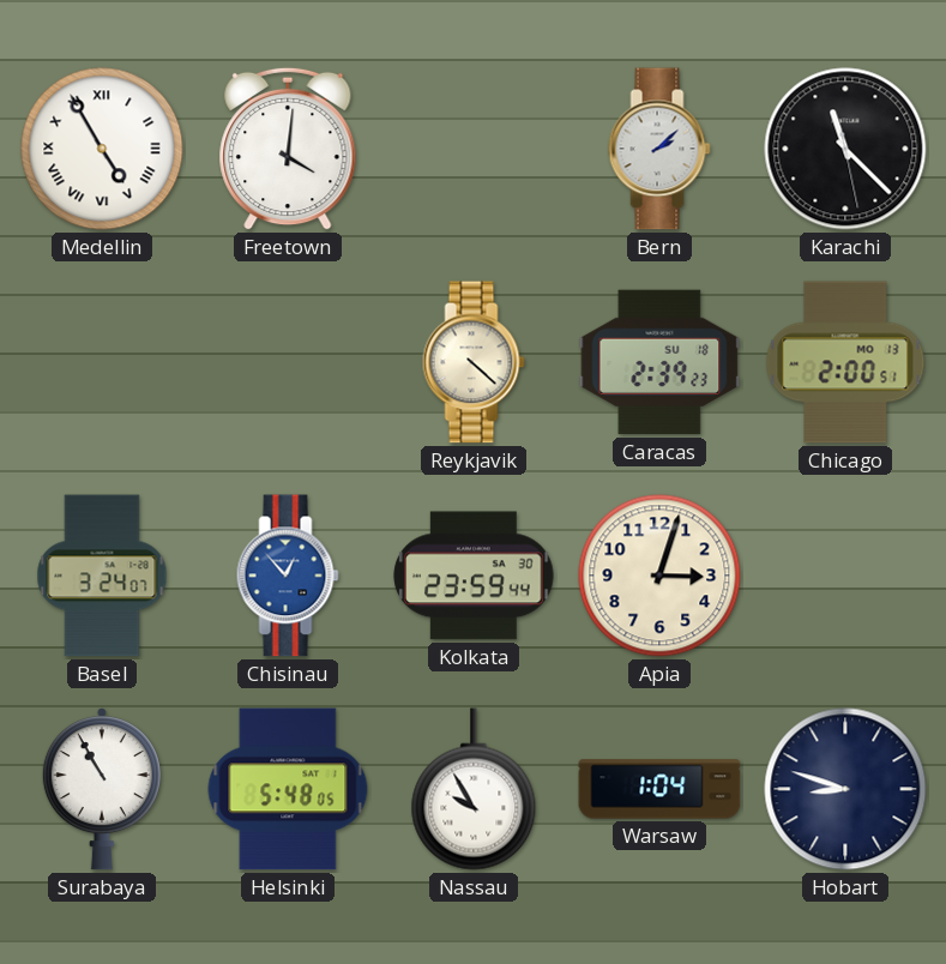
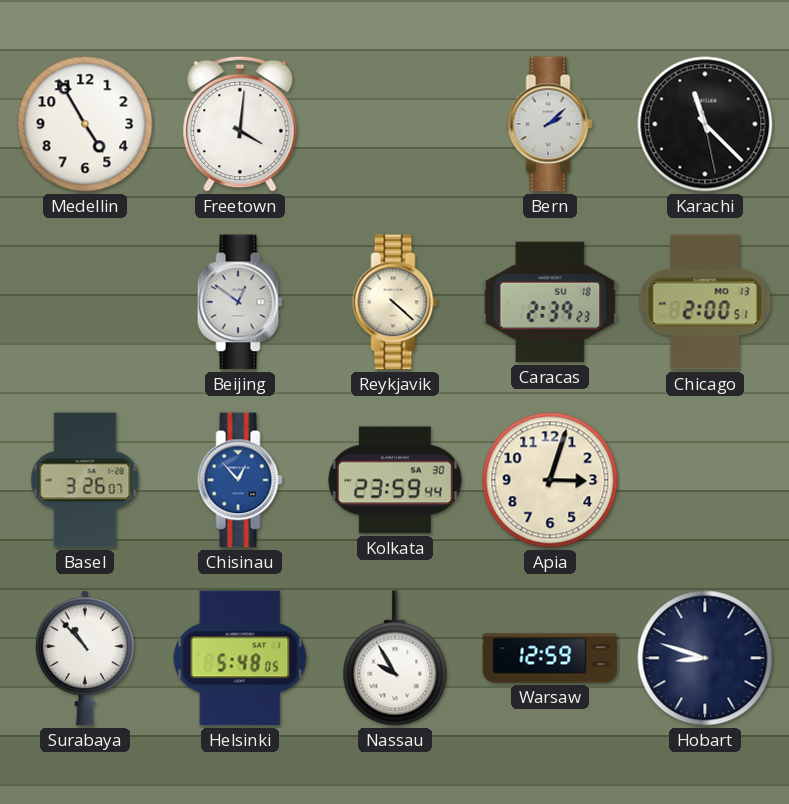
Medellin numerals: Roman -> Arabic
Beijing: none -> 12:51
Basel: 3:24 -> 3:26
Surabaya: 10:55 -> 10:53
Warsaw: 1:04 -> 12:59
